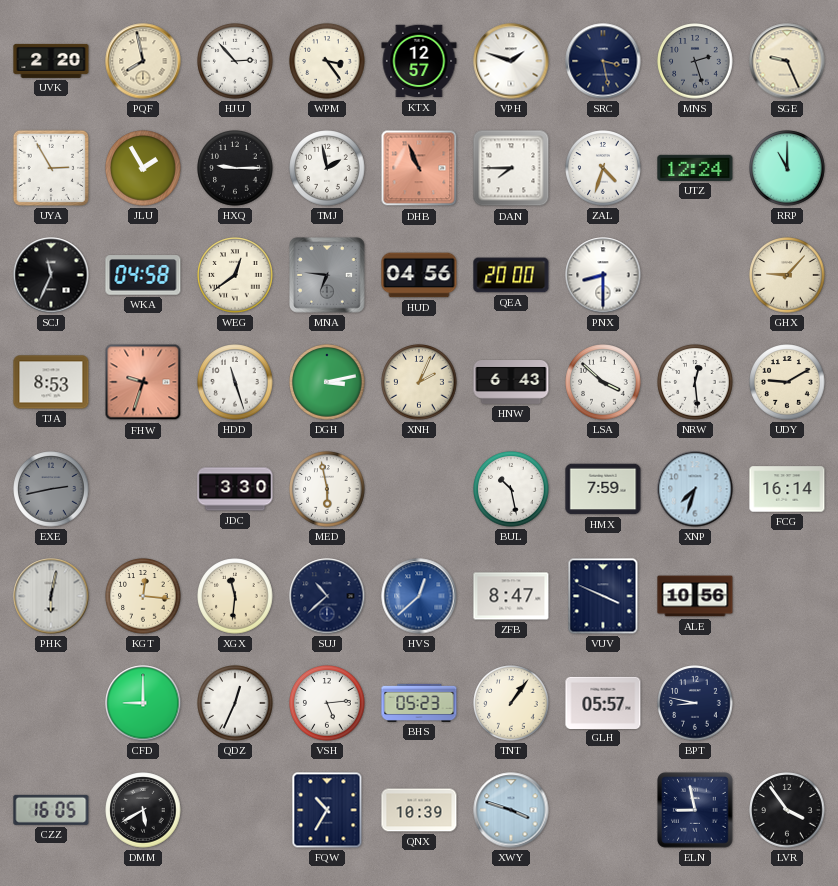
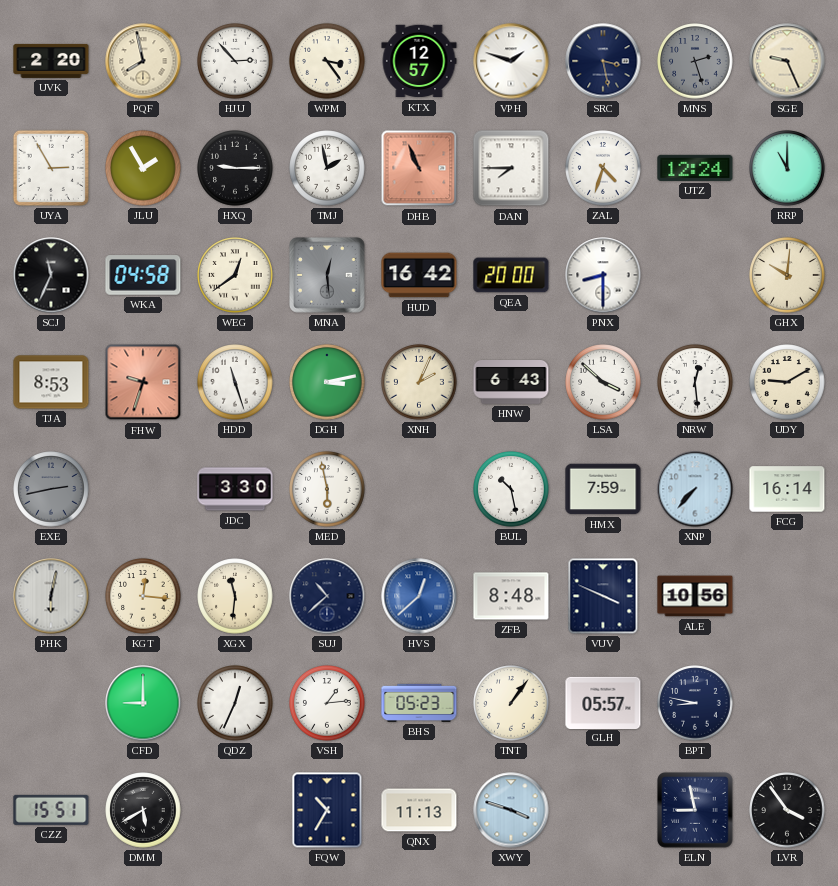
MNA: 6:46 -> 12:29
HUD: 04:56 -> 16:42
GHX: 9:07 -> 10:01
XNP: 7:33 -> 7:37
ZFB: 8:47 -> 8:48
VSH: 5:14 -> 1:14
CZZ: 16:05 -> 15:51
QNX: 10:39 -> 11:13
